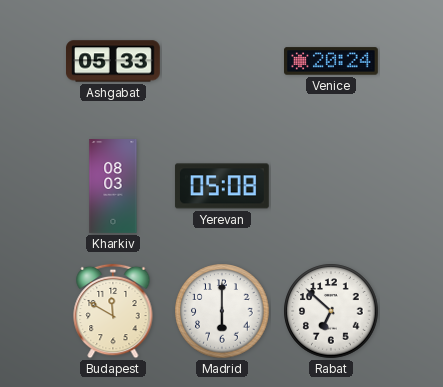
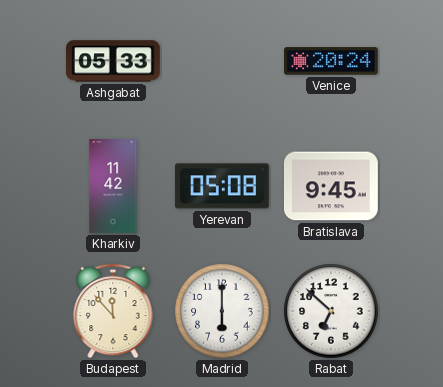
Kharkiv: 08:03 -> 11:42
Bratislava: none -> 9:45
Budapest: 11:50 -> 11:53
